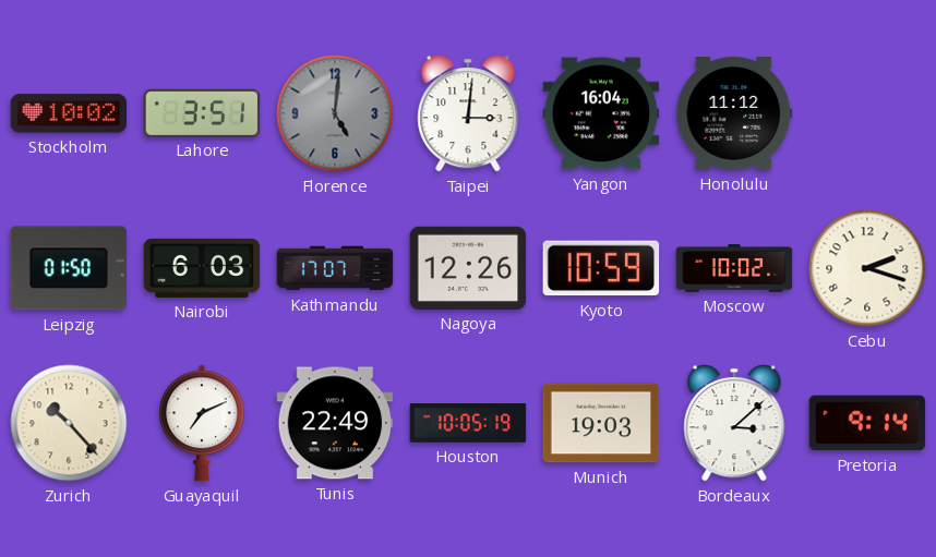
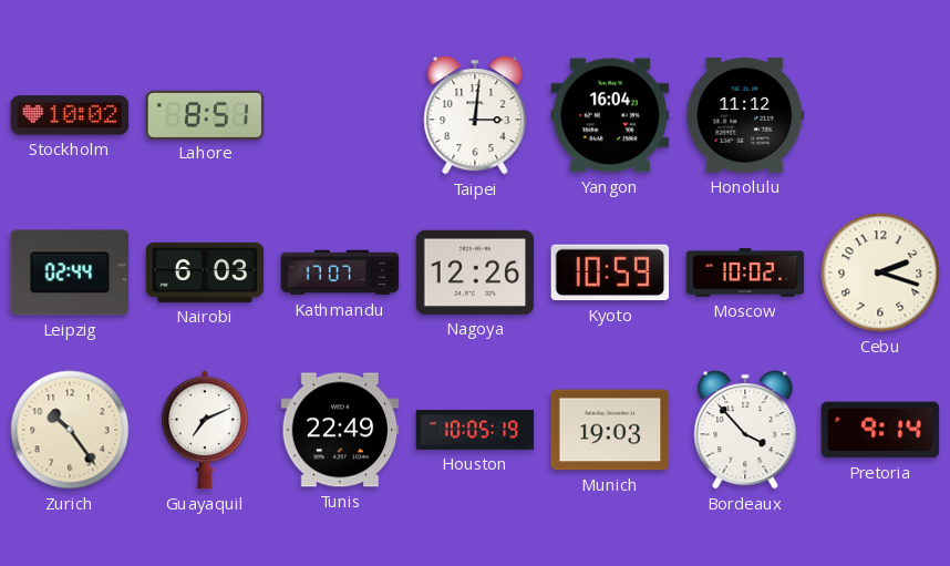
Lahore: 3:51 -> 8:51
Florence: 5:01 -> none
Leipzig: 01:50 -> 02:44
Zurich: 10:23 -> 10:24
Bordeaux: 3:08 -> 3:53
